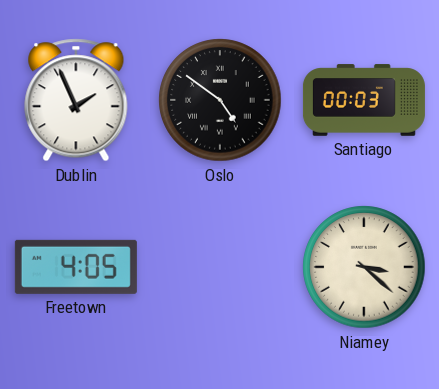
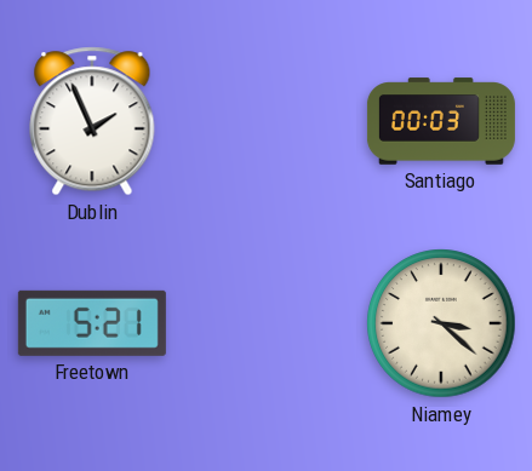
Oslo: 4:51 -> none
Freetown: 4:05 -> 5:21
